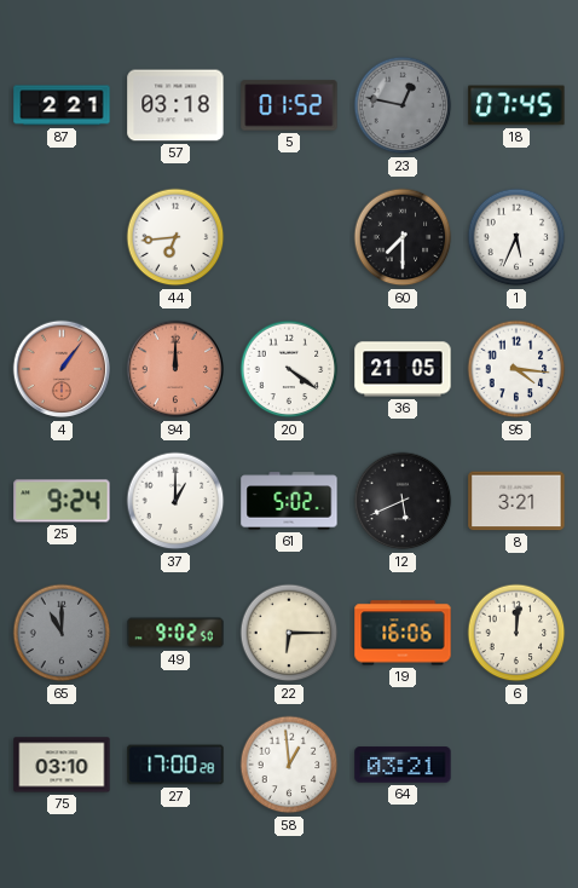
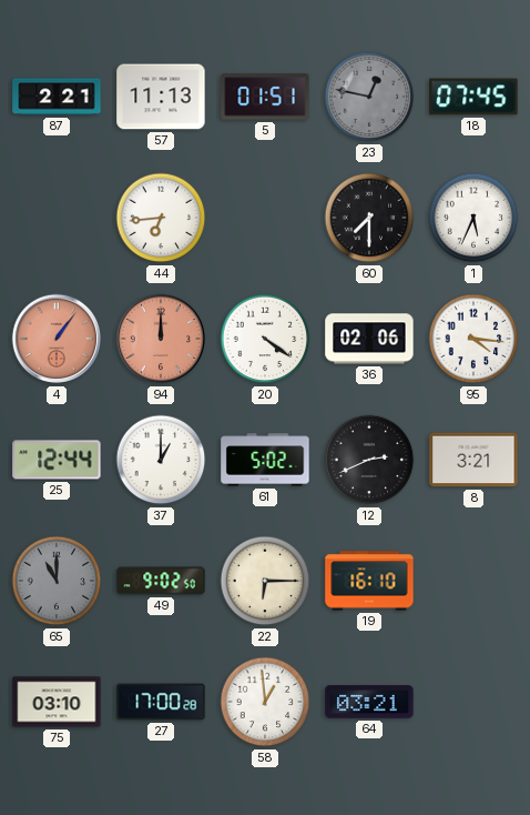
57: 03:18 -> 11:13
5: 01:52 -> 01:51
36: 21:05 -> 02:06
25: 9:24 -> 12:44
12: 5:41 -> 2:41
19: 16:06 -> 16:10
6: 12:01 -> none
